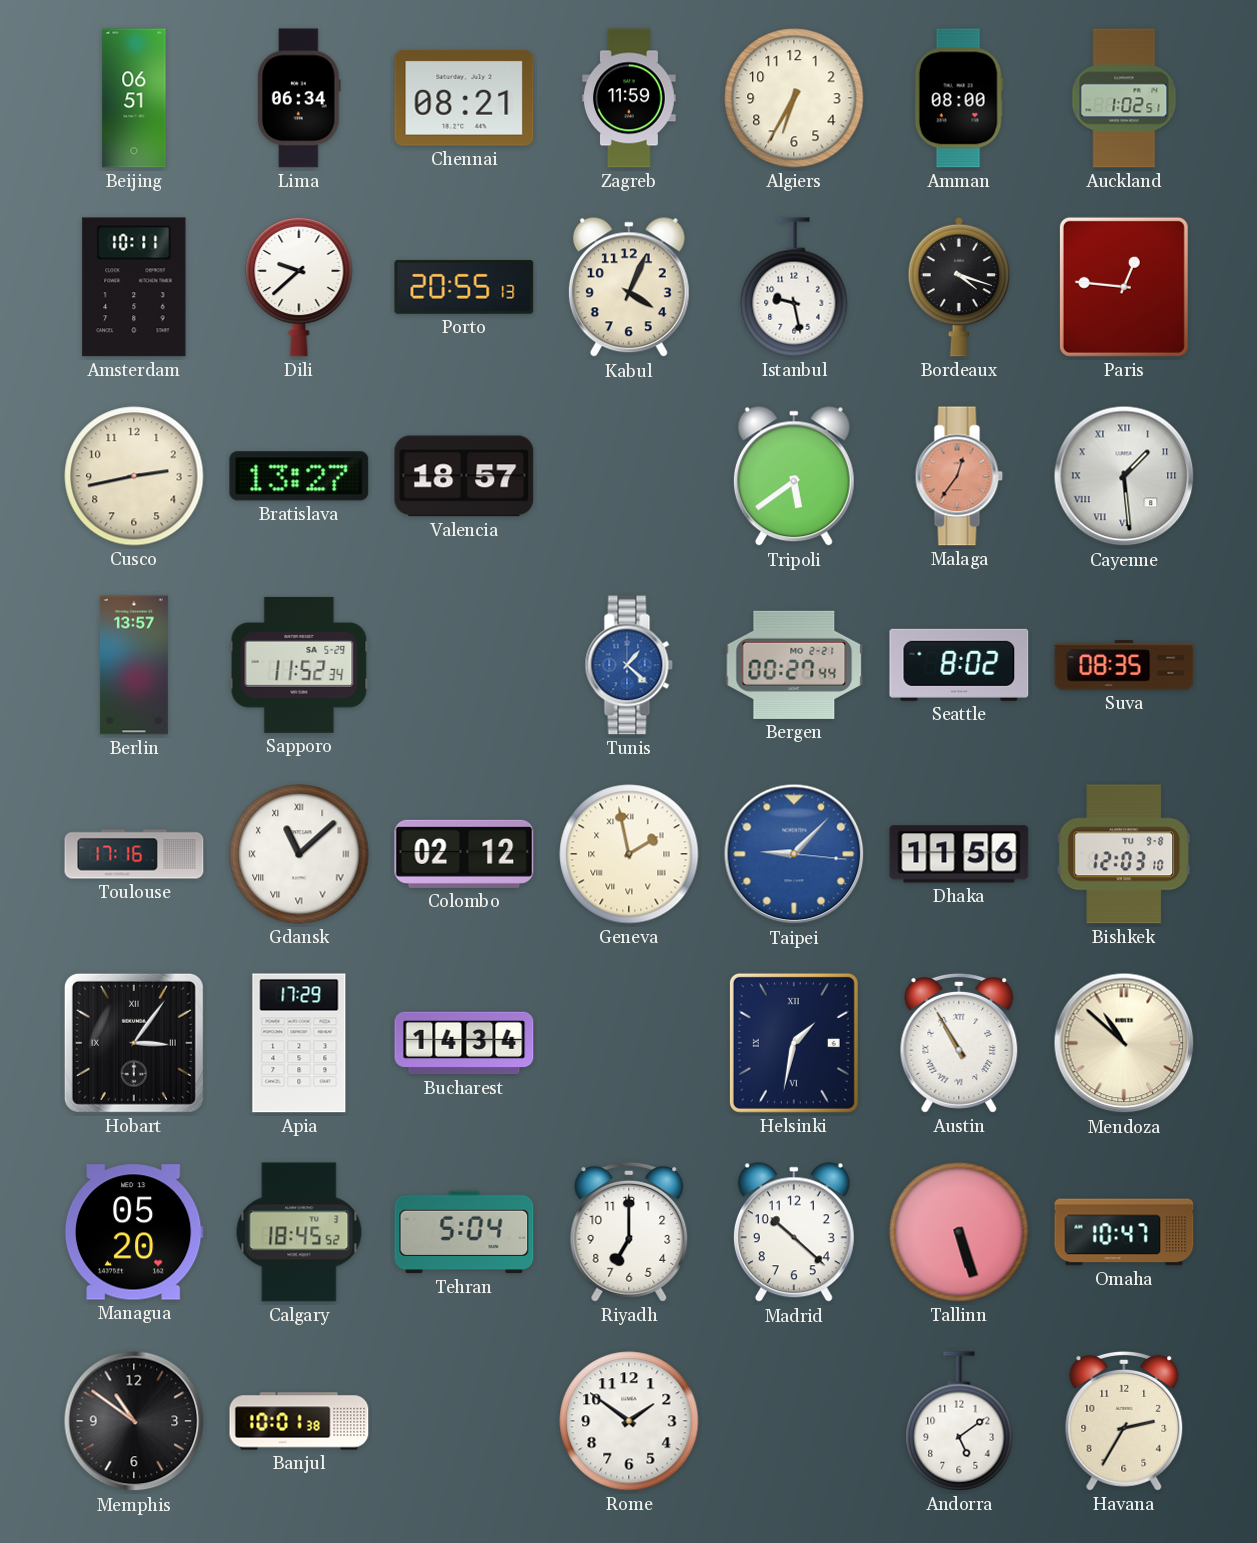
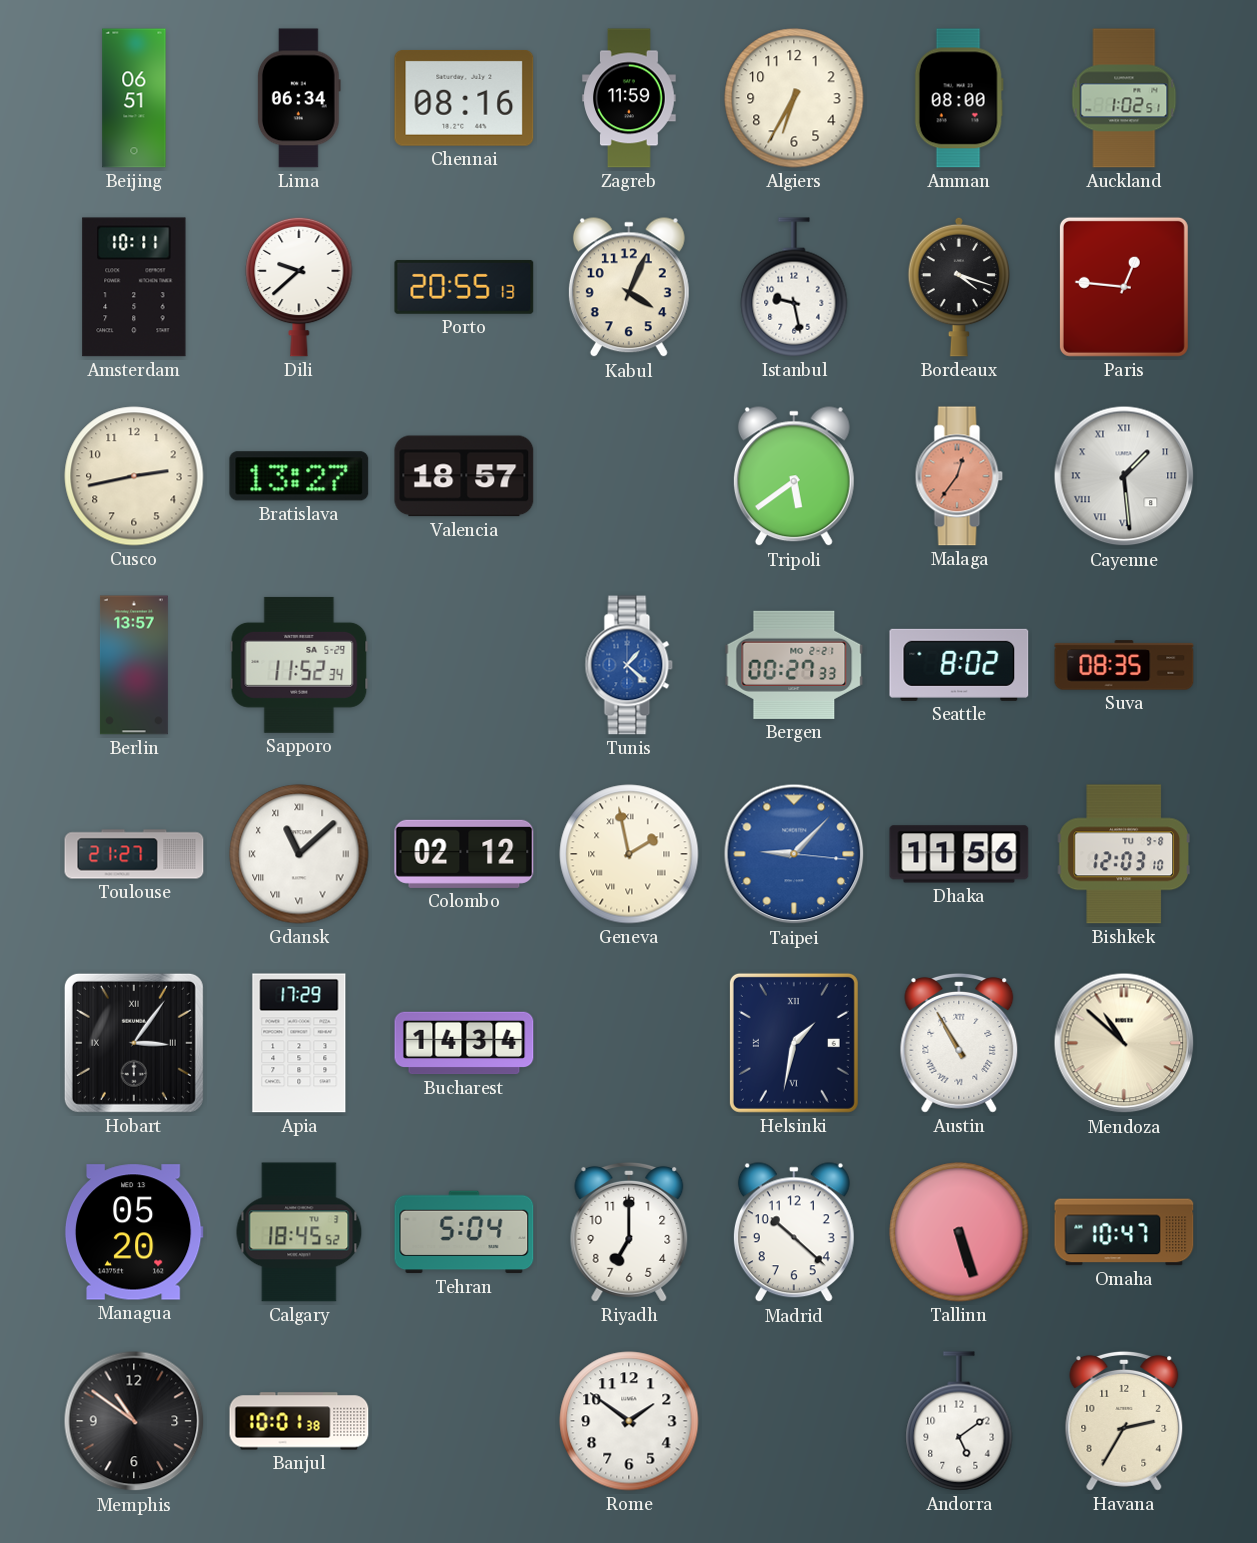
Chennai: 08:21 -> 08:16
Bergen: 00:27:44 -> 00:27:33
Toulouse: 17:16 -> 21:27
